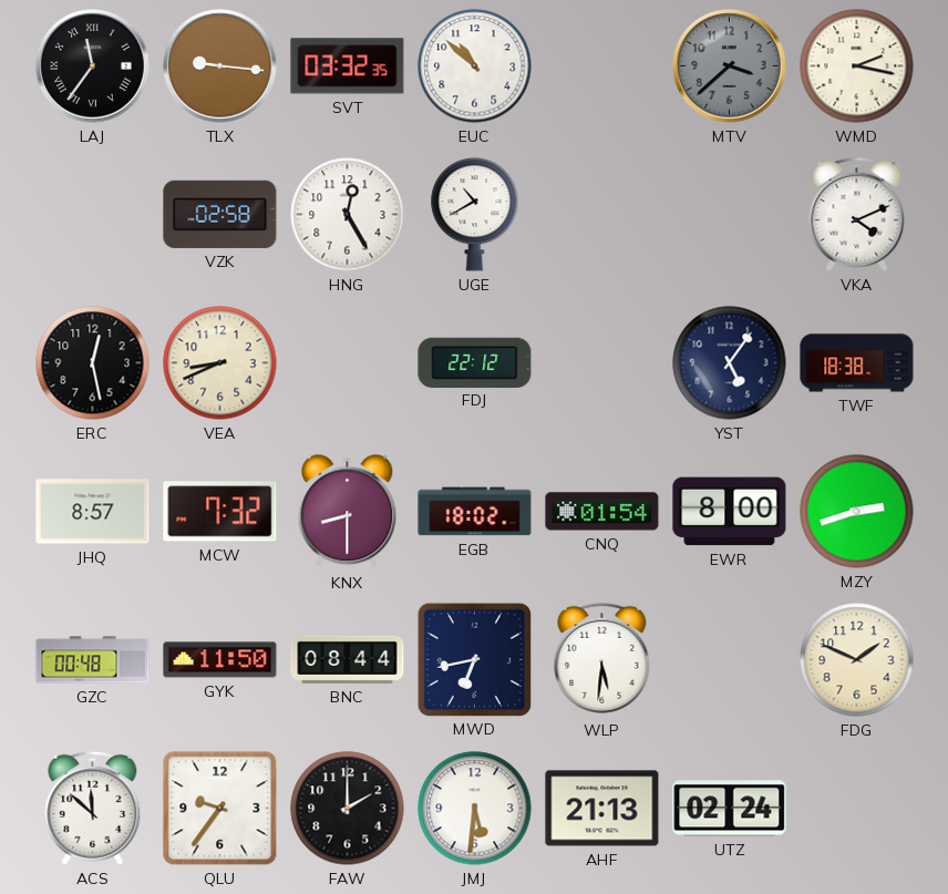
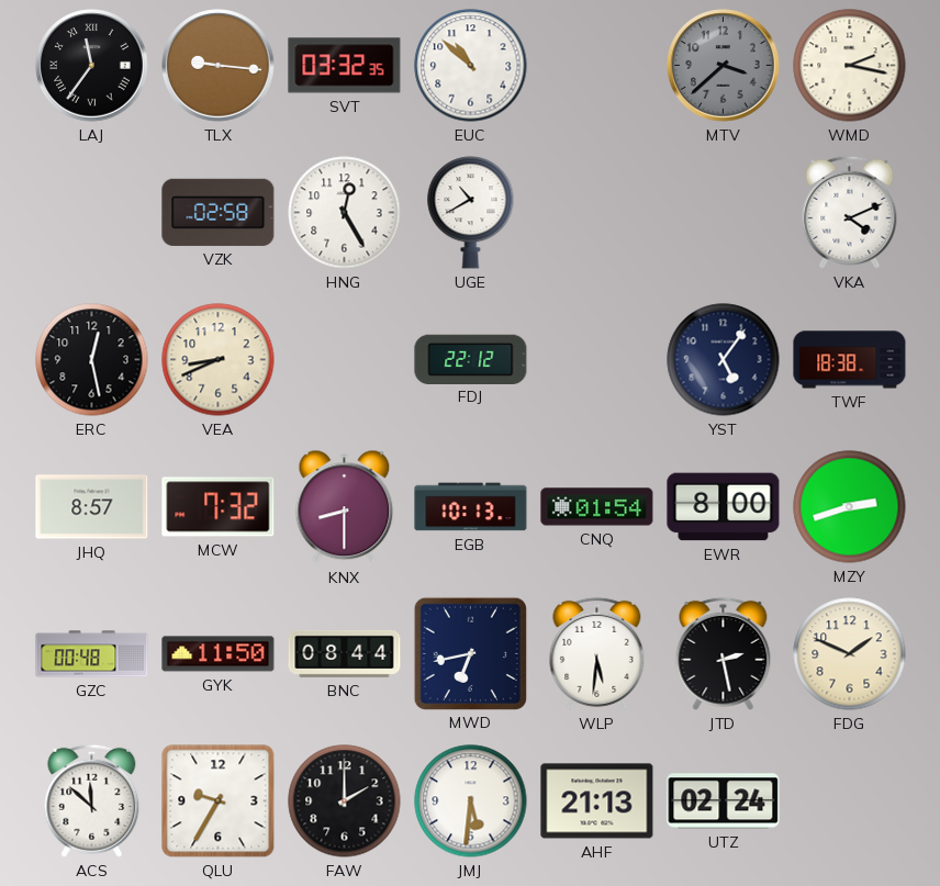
EGB: 18:02 -> 10:13
JTD: none -> 2:28
QLU: 9:36 -> 9:35
